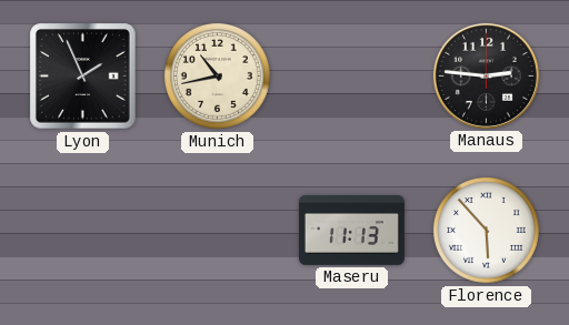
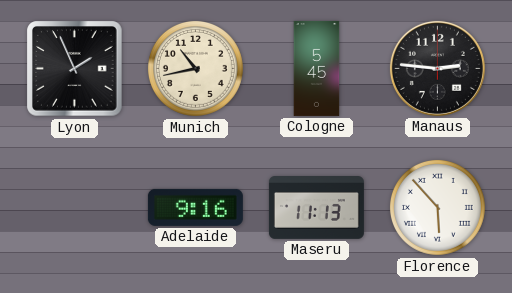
Cologne: none -> 5:45
Adelaide: none -> 9:16
